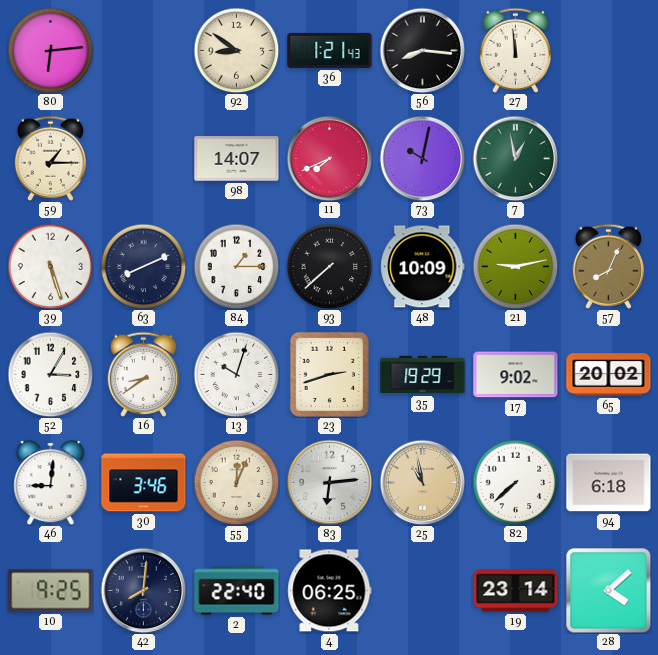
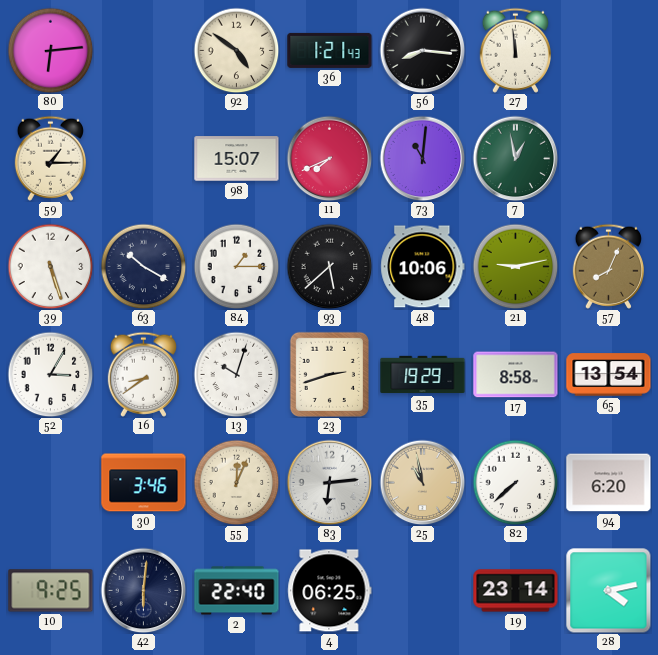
92: 8:51 -> 4:51
98: 14:07 -> 15:07
73: 10:02 -> 11:01
63: 8:11 -> 10:20
93: 7:38 -> 5:38
48: 10:09 -> 10:06
17: 9:02 -> 8:58
65: 20:02 -> 13:54
46: 9:01 -> none
94: 6:18 -> 6:20
42: 8:01 -> 6:01
28: 4:08 -> 4:13
